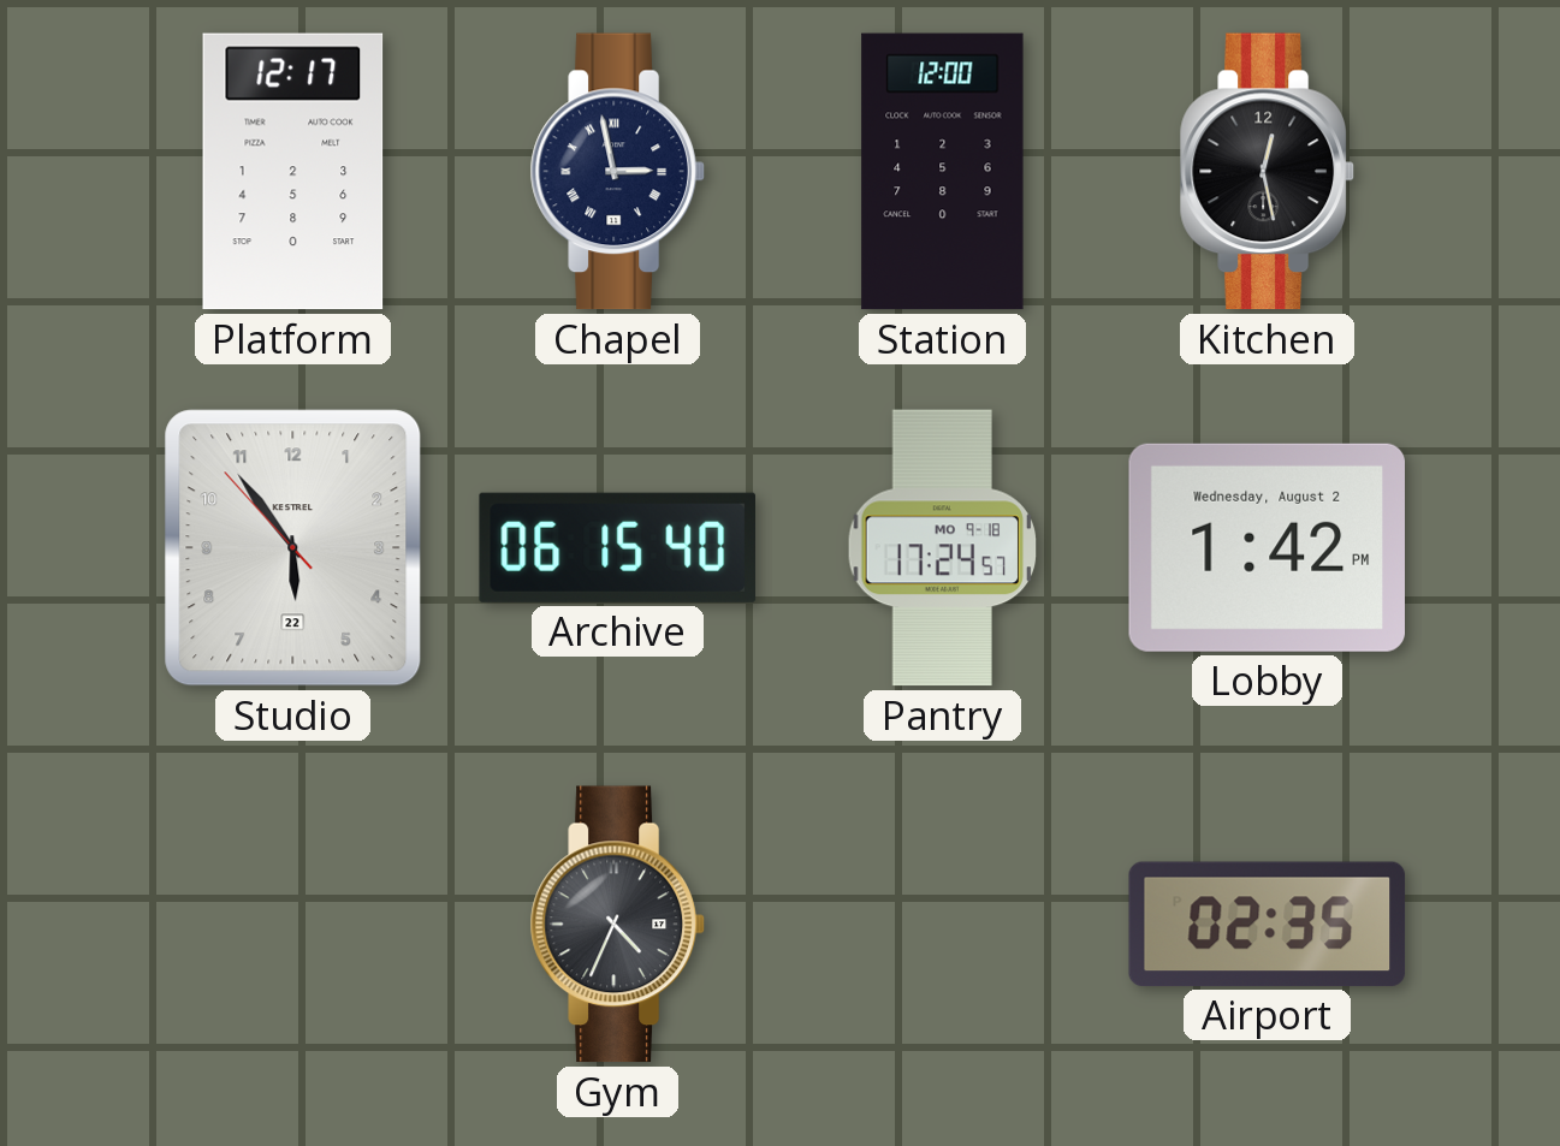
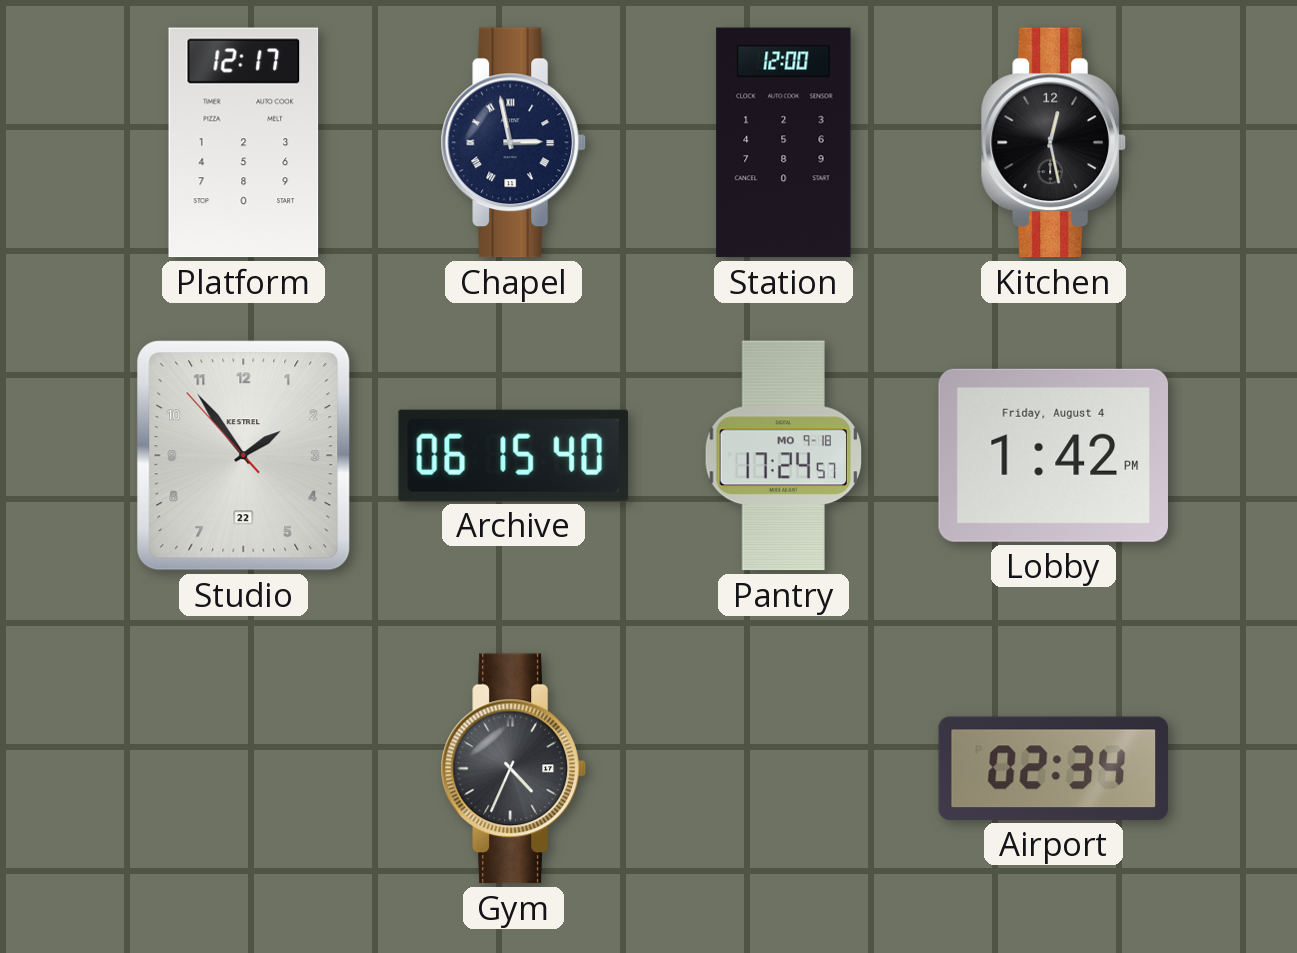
Studio: 5:53 -> 1:53
Lobby date: Wednesday, August 2 -> Friday, August 4
Airport: 02:35 -> 02:34
